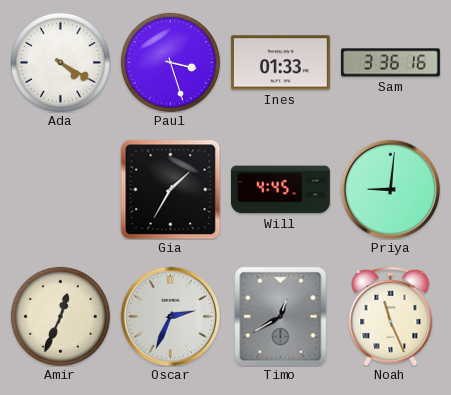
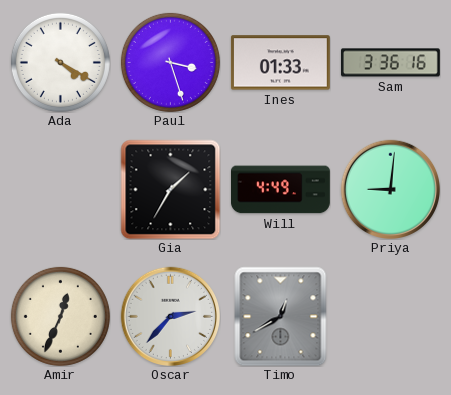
Will: 4:45 -> 4:49
Oscar: 2:34 -> 2:37
Noah: 11:26 -> none
